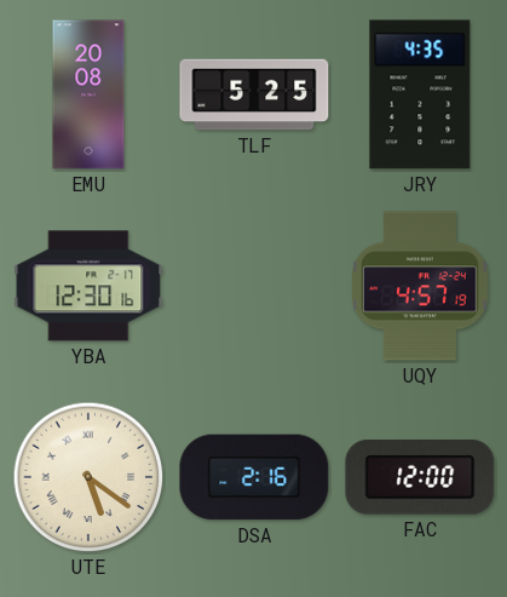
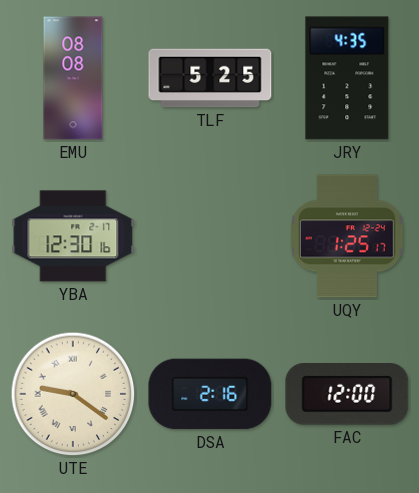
EMU: 20:08 -> 08:08
UQY: 4:57 -> 1:25
UTE: 5:21 -> 9:21
